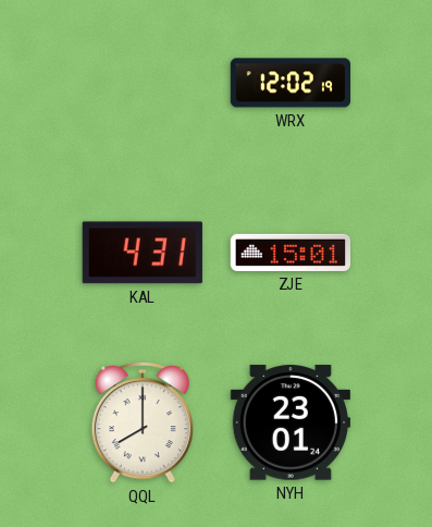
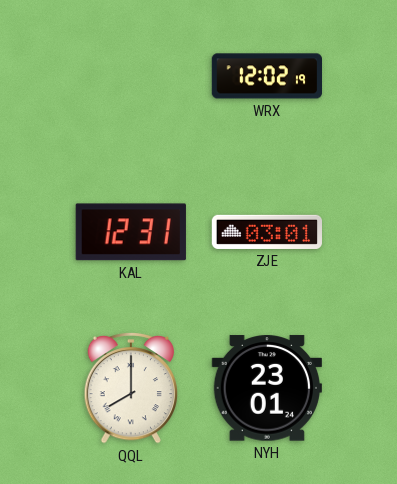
KAL: 4:31 -> 12:31
ZJE: 15:01 -> 03:01
